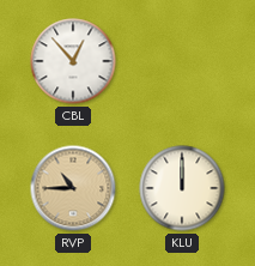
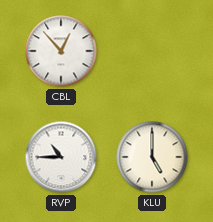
RVP dial: champagne -> white
KLU: 12:00 -> 5:00
